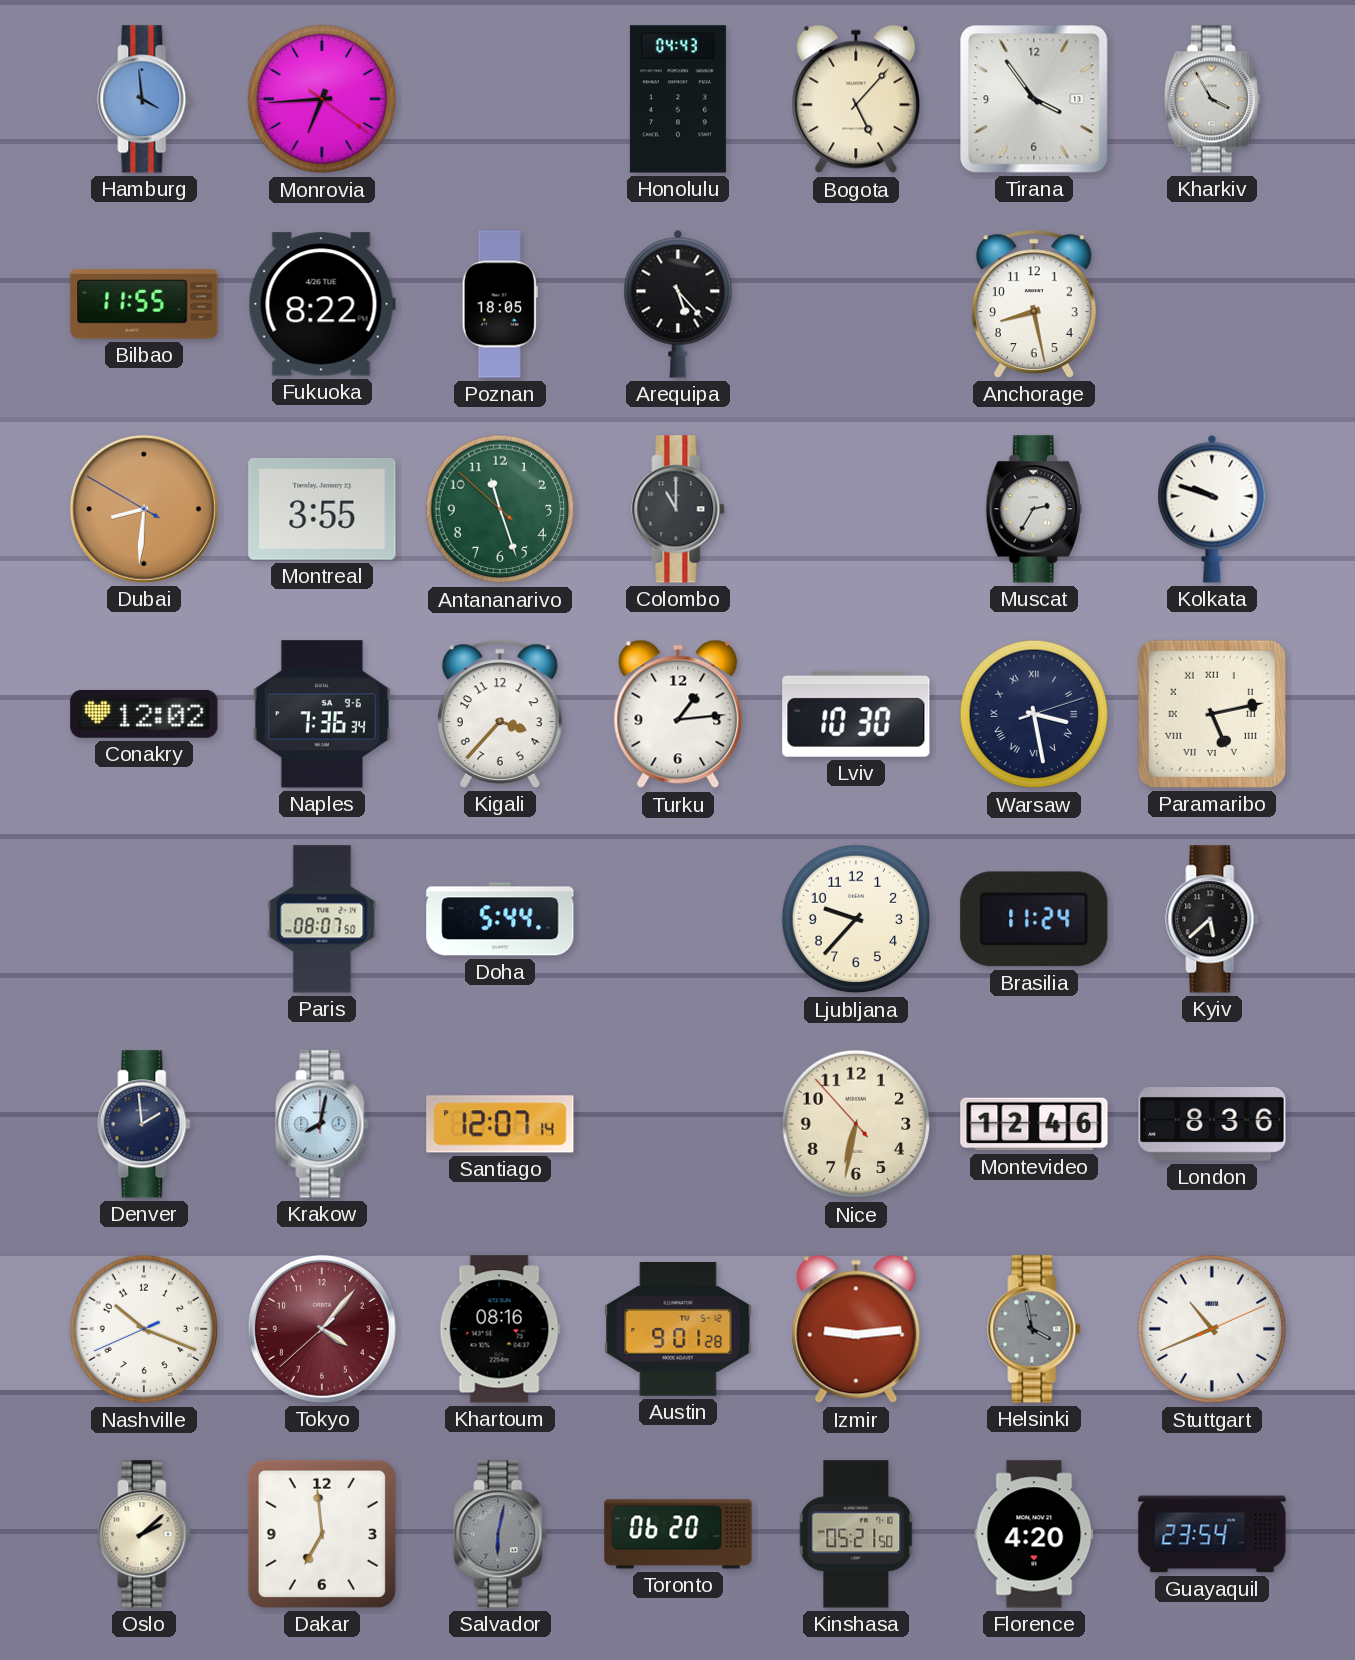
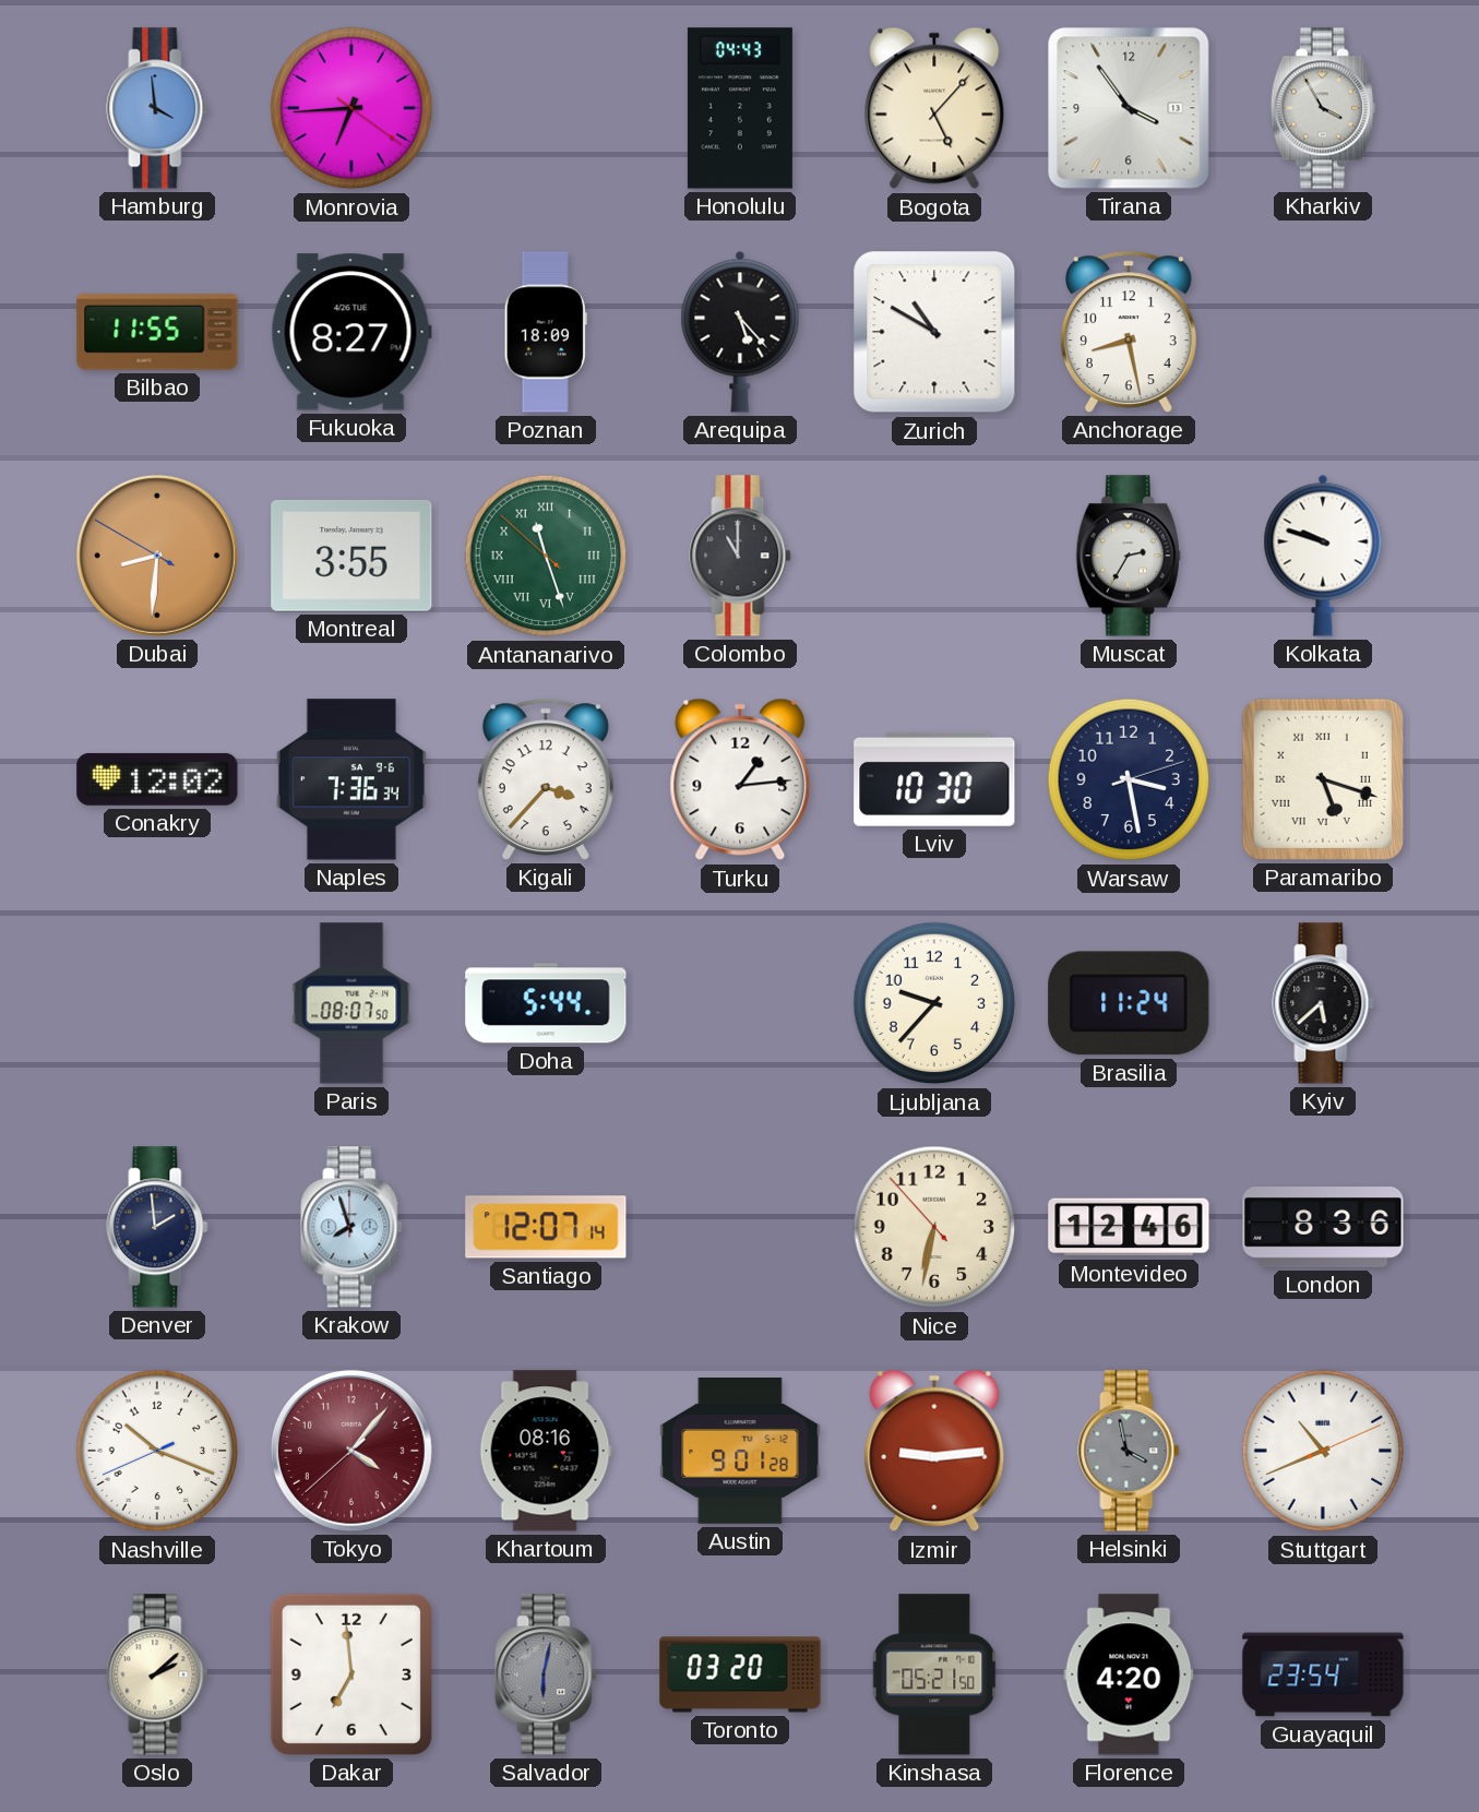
Fukuoka: 8:22 -> 8:27
Poznan: 18:05 -> 18:09
Zurich: none -> 10:50
Antananarivo numerals: Arabic -> Roman
Warsaw numerals: Roman -> Arabic
Paramaribo: 5:13 -> 5:18
Krakow: 8:02 -> 7:57
Toronto: 06:20 -> 03:20
